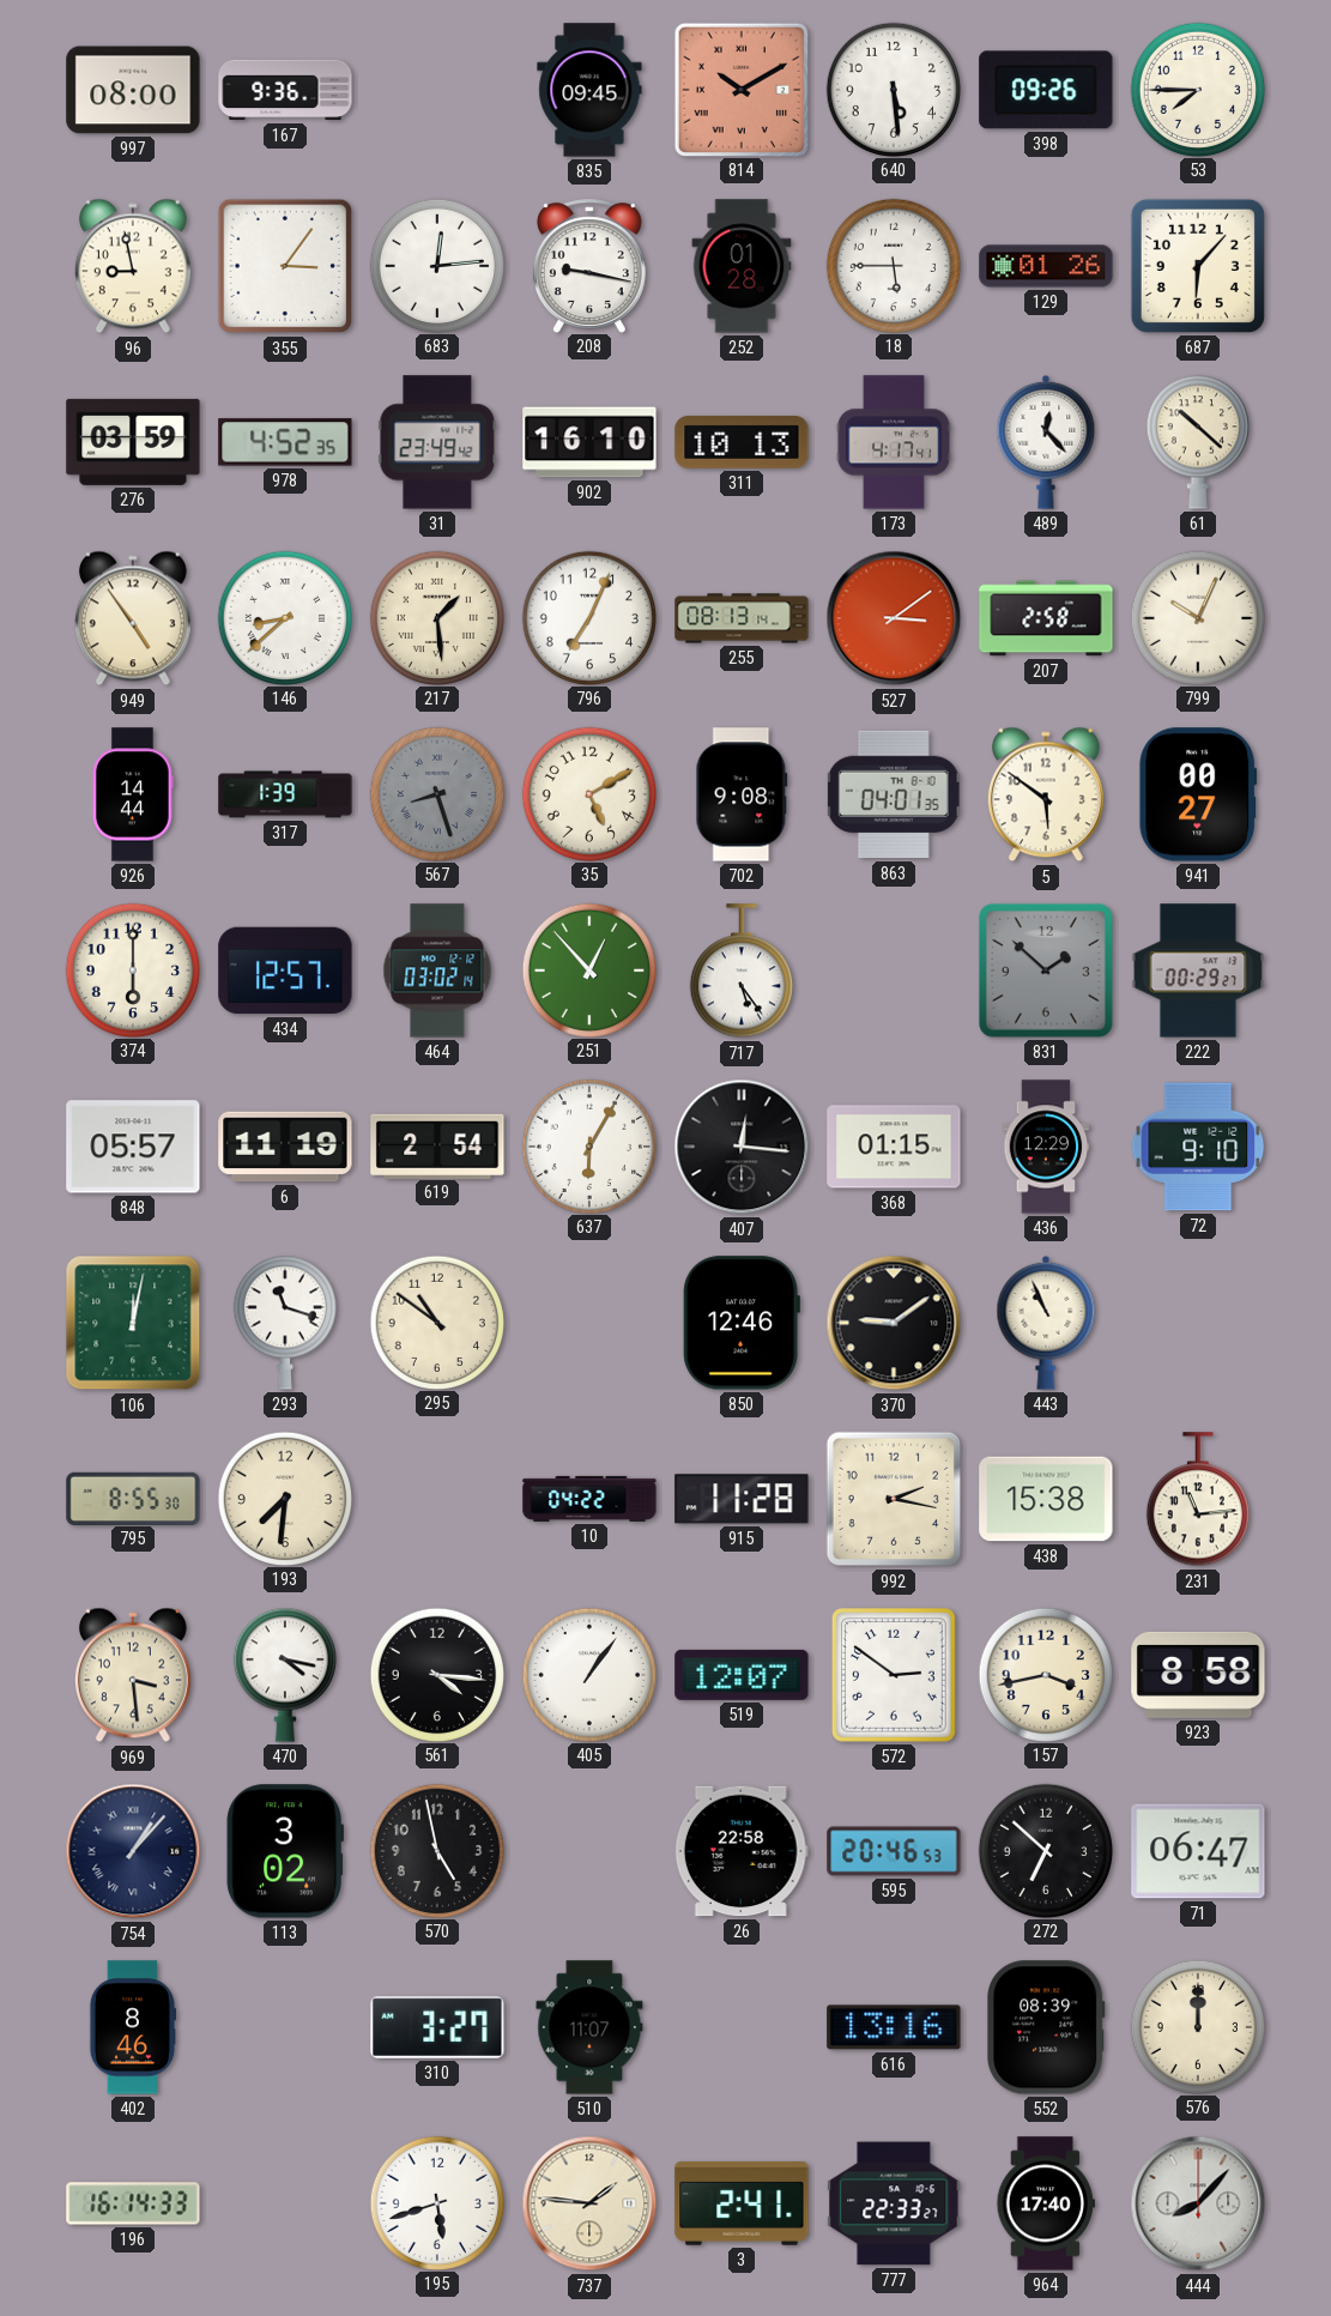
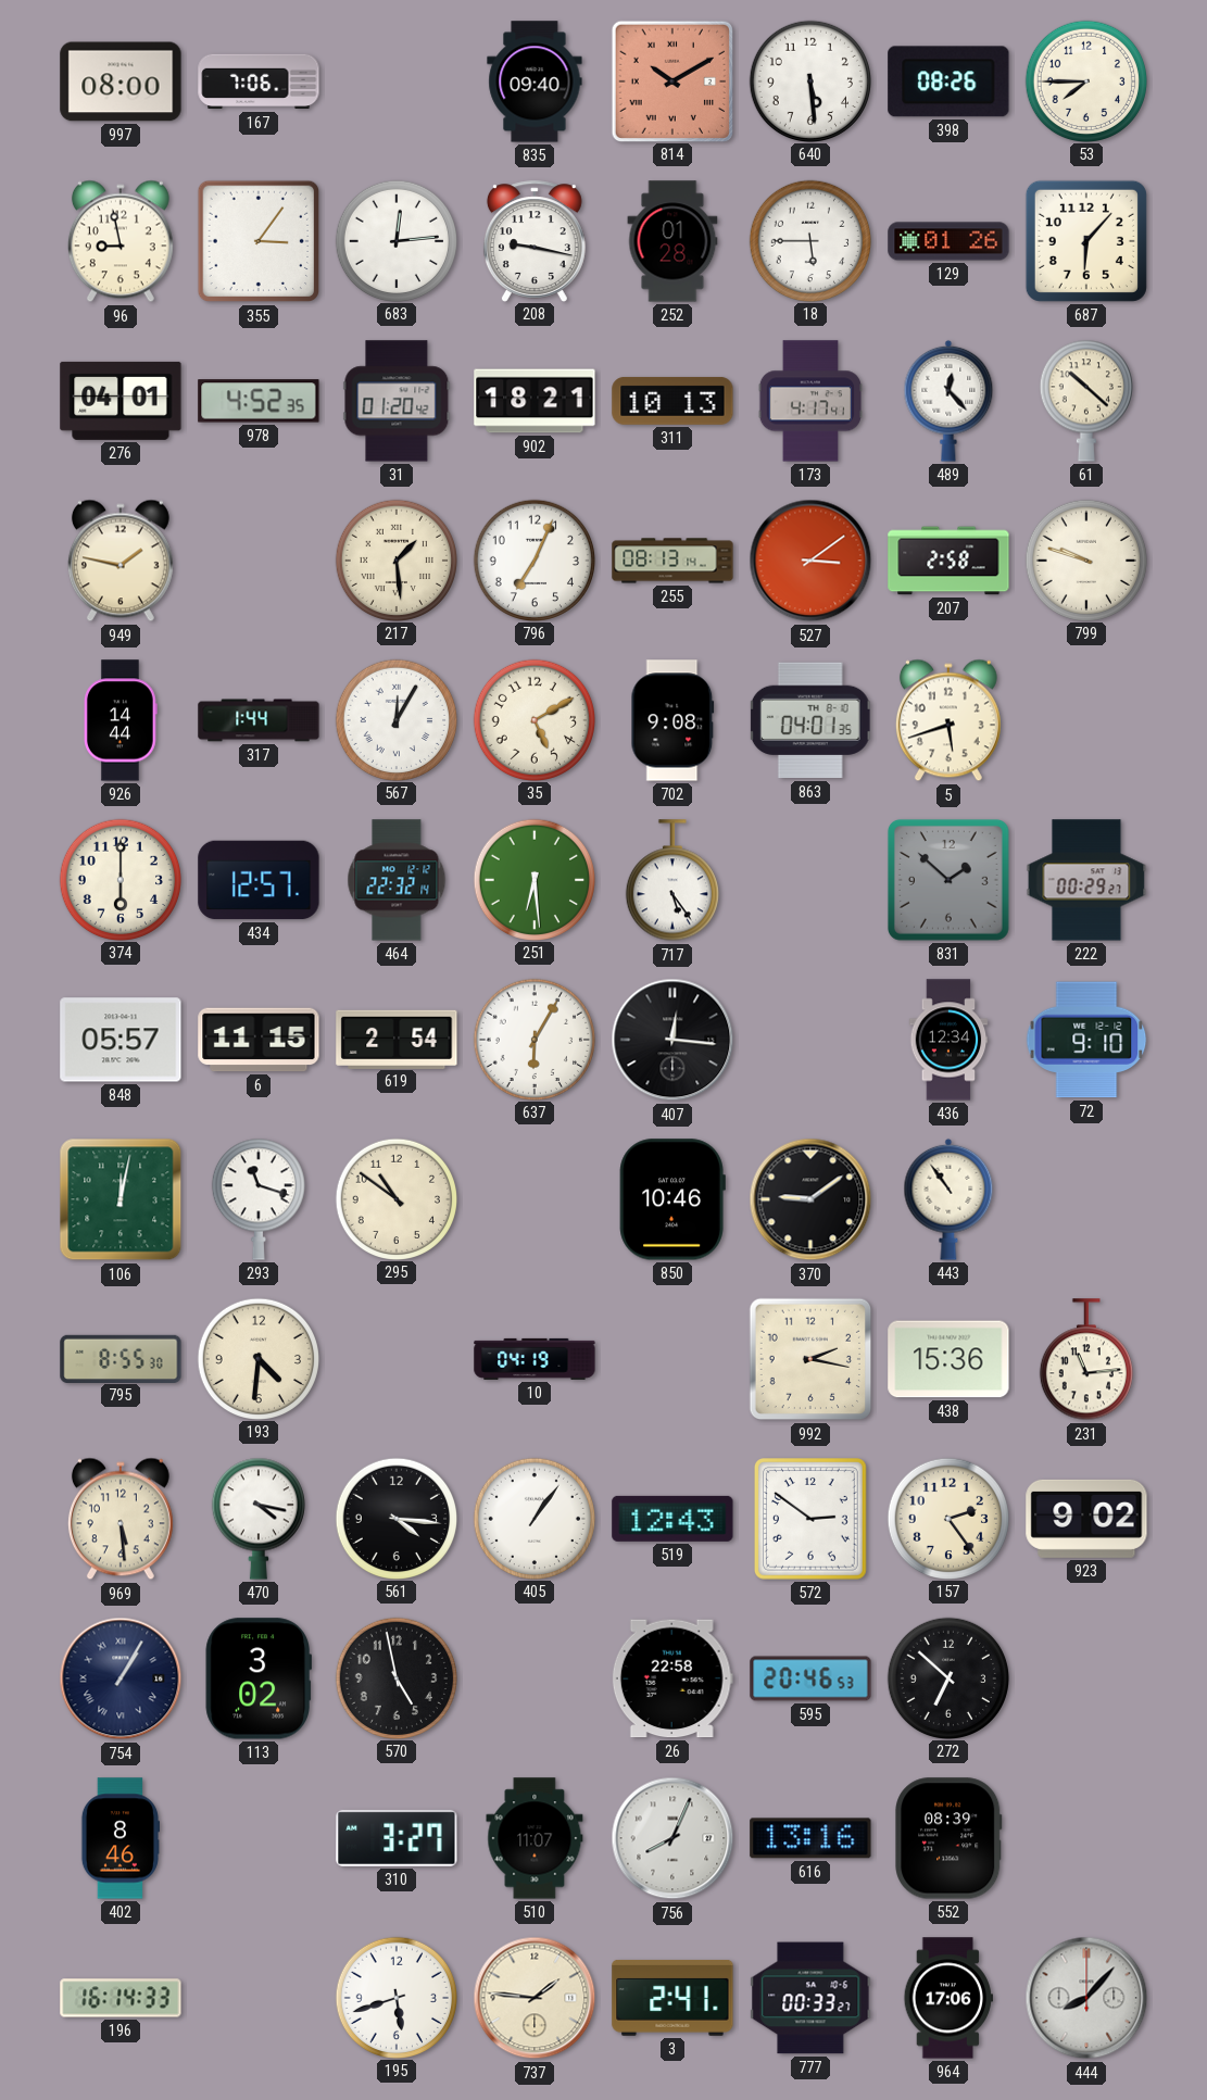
167: 9:36 -> 7:06
835: 09:45 -> 09:40
398: 09:26 -> 08:26
276: 03:59 -> 04:01
31: 23:49 -> 01:20
902: 16:10 -> 18:21
949: 4:54 -> 1:47
146: 8:38 -> none
799: 10:04 -> 9:48
317: 1:39 -> 1:44
567: 8:27 -> 12:05
567 dial: grey -> white
5: 5:51 -> 5:42
941: 00:27 -> none
464: 03:02 -> 22:32
251: 12:53 -> 6:29
6: 11:19 -> 11:15
368: 01:15 -> none
436: 12:29 -> 12:34
850: 12:46 -> 10:46
443: 10:56 -> 10:54
193: 7:31 -> 4:31
10: 04:22 -> 04:19
915: 11:28 -> none
438: 15:38 -> 15:36
969: 3:29 -> 5:29
519: 12:07 -> 12:43
157: 3:43 -> 2:24
923: 8:58 -> 9:02
754: 1:07 -> 1:05
71: 06:47 -> none
756: none -> 8:04
576: 12:00 -> none
777: 22:33 -> 00:33
964: 17:40 -> 17:06
